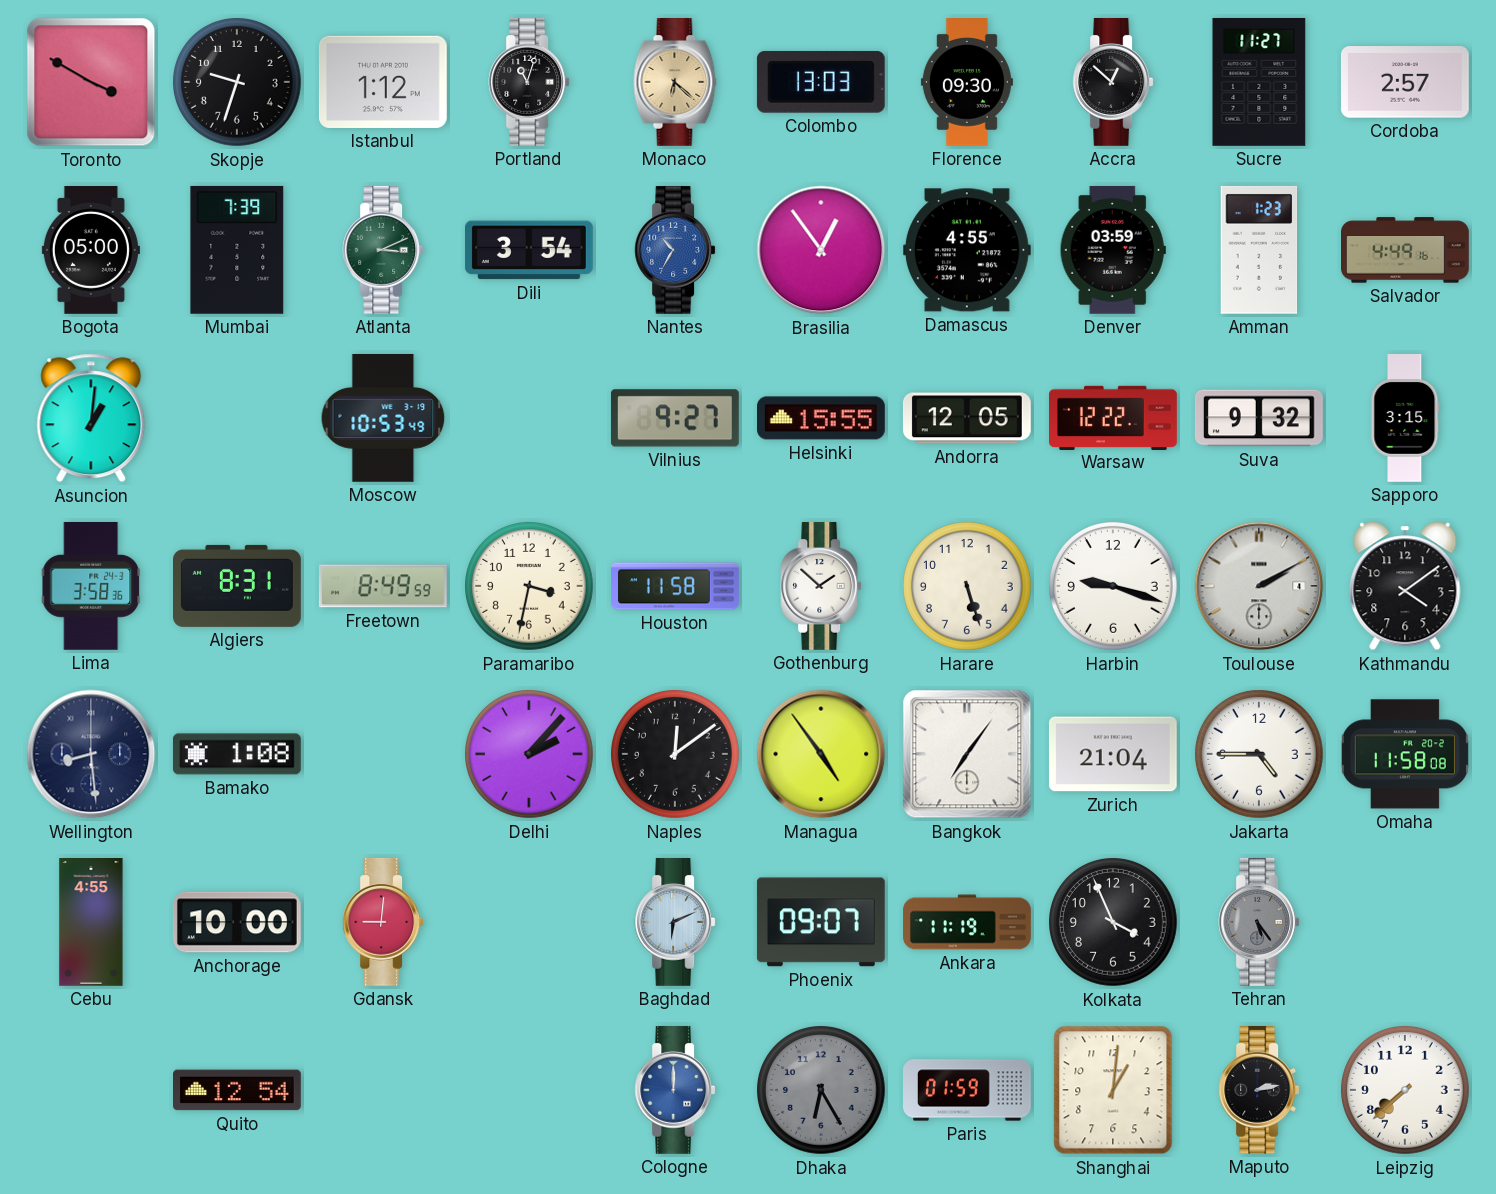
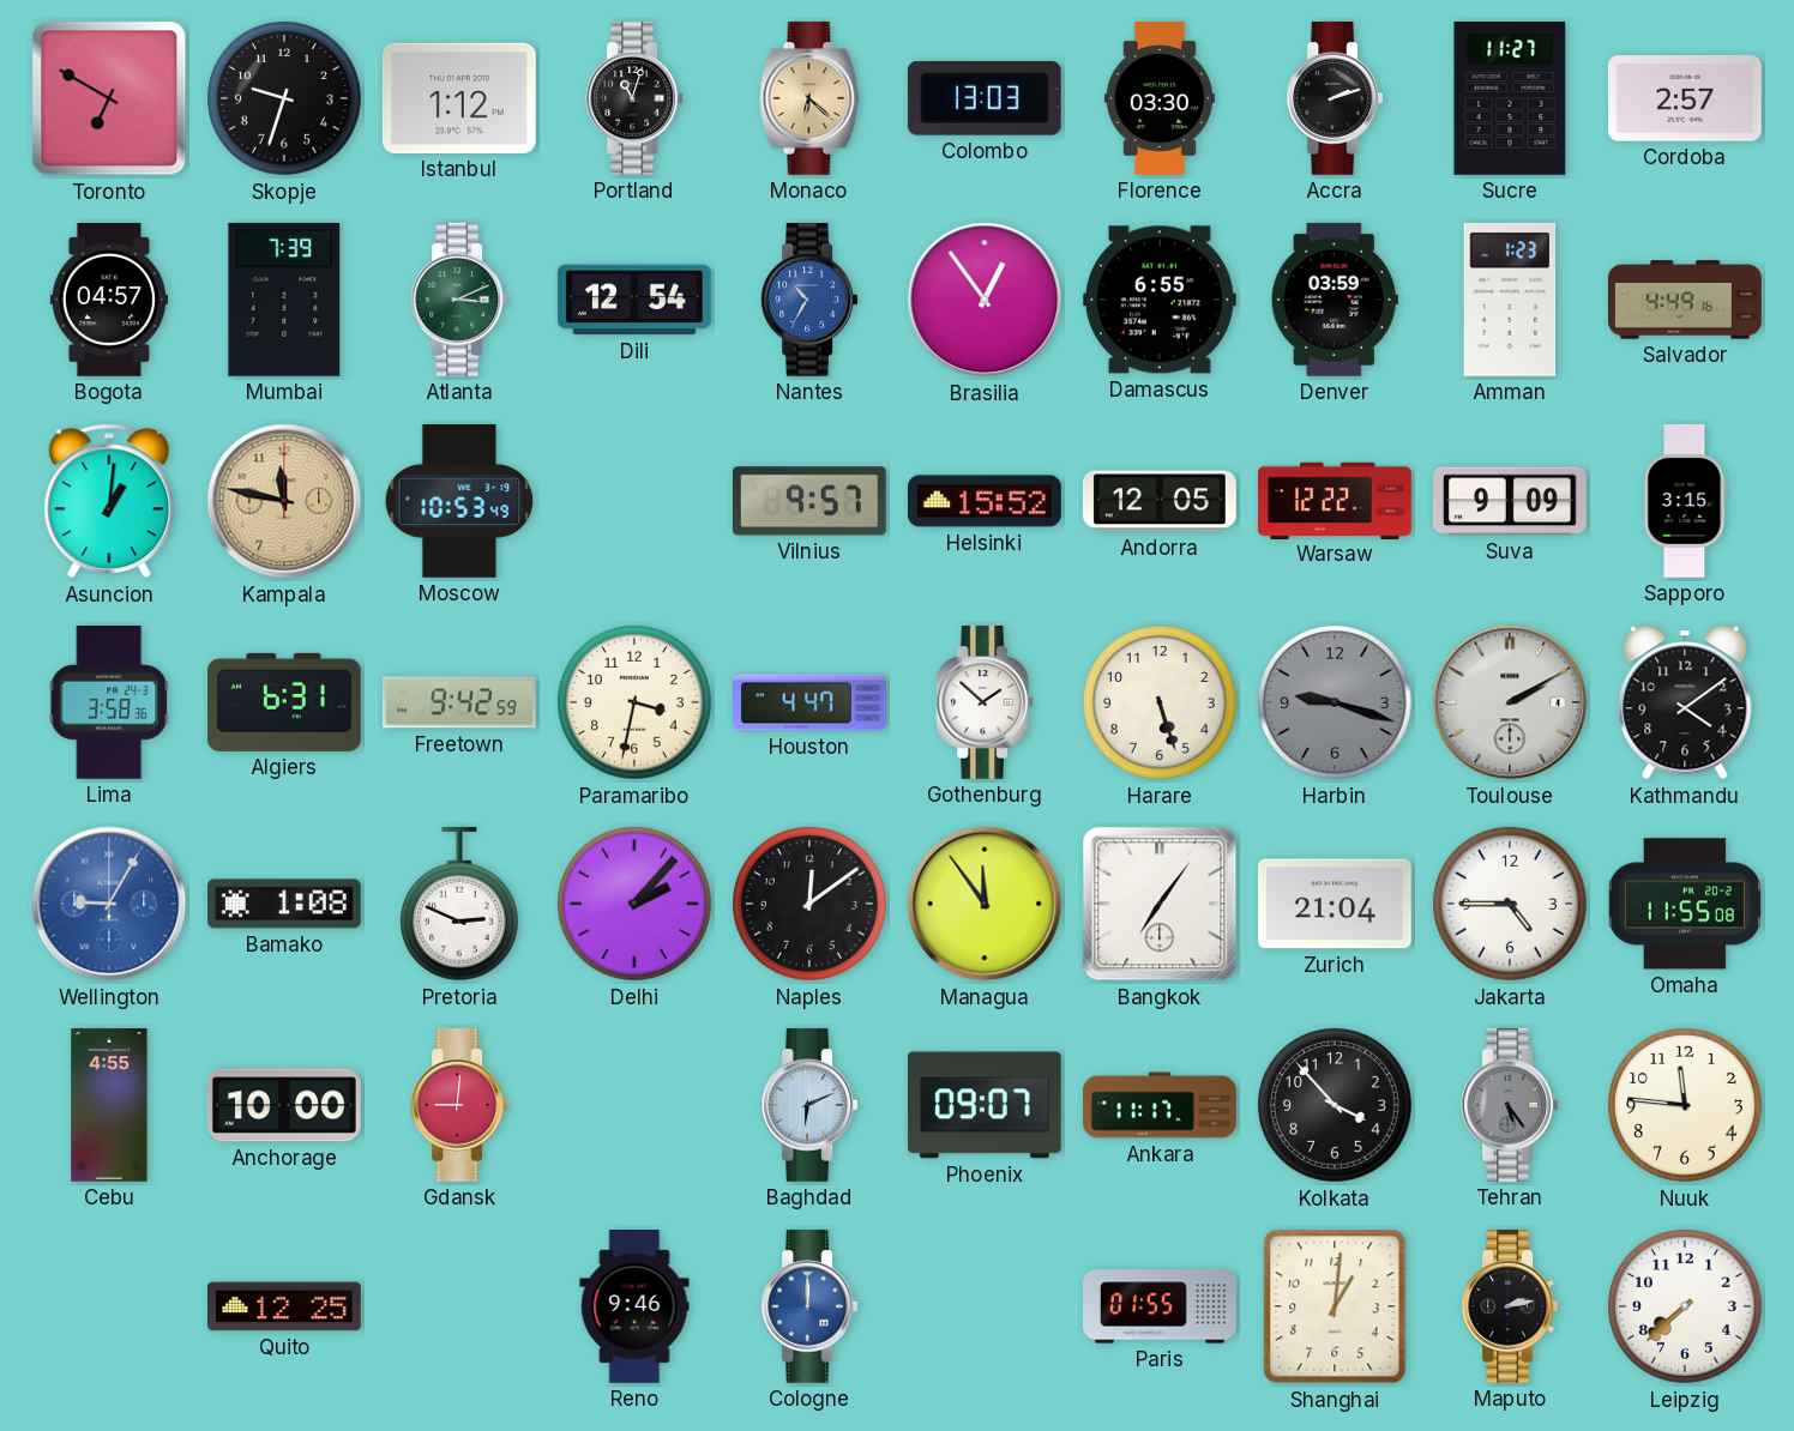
Toronto: 3:50 -> 6:50
Florence: 09:30 -> 03:30
Accra: 12:52 -> 2:12
Bogota: 05:00 -> 04:57
Dili: 3:54 -> 12:54
Damascus: 4:55 -> 6:55
Kampala: none -> 11:47
Vilnius: 9:27 -> 9:57
Helsinki: 15:55 -> 15:52
Suva: 9:32 -> 9:09
Algiers: 8:31 -> 6:31
Freetown: 8:49 -> 9:42
Houston: 11:58 -> 4:47
Harbin dial: white -> grey
Wellington: 8:29 -> 9:05
Wellington dial: navy -> blue
Pretoria: none -> 2:49
Managua: 4:54 -> 11:54
Omaha: 11:58 -> 11:55
Ankara: 11:19 -> 11:17
Kolkata: 3:56 -> 3:53
Nuuk: none -> 11:46
Quito: 12:54 -> 12:25
Reno: none -> 9:46
Dhaka: 6:25 -> none
Paris: 01:59 -> 01:55
